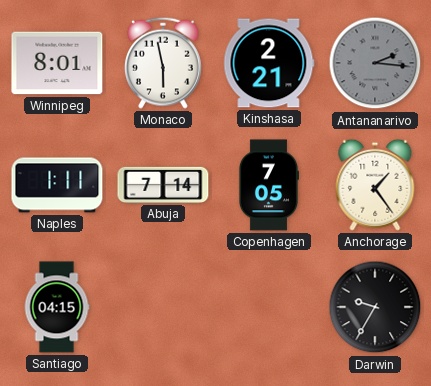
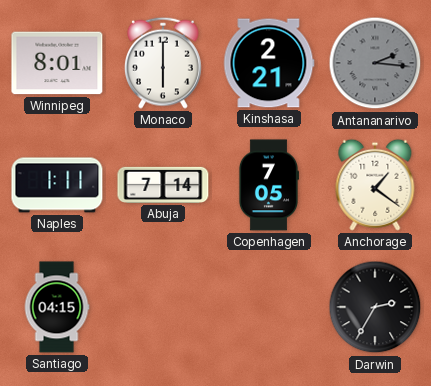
Monaco: 5:58 -> 6:00
Anchorage: 1:24 -> 1:21
Darwin: 9:35 -> 2:35
